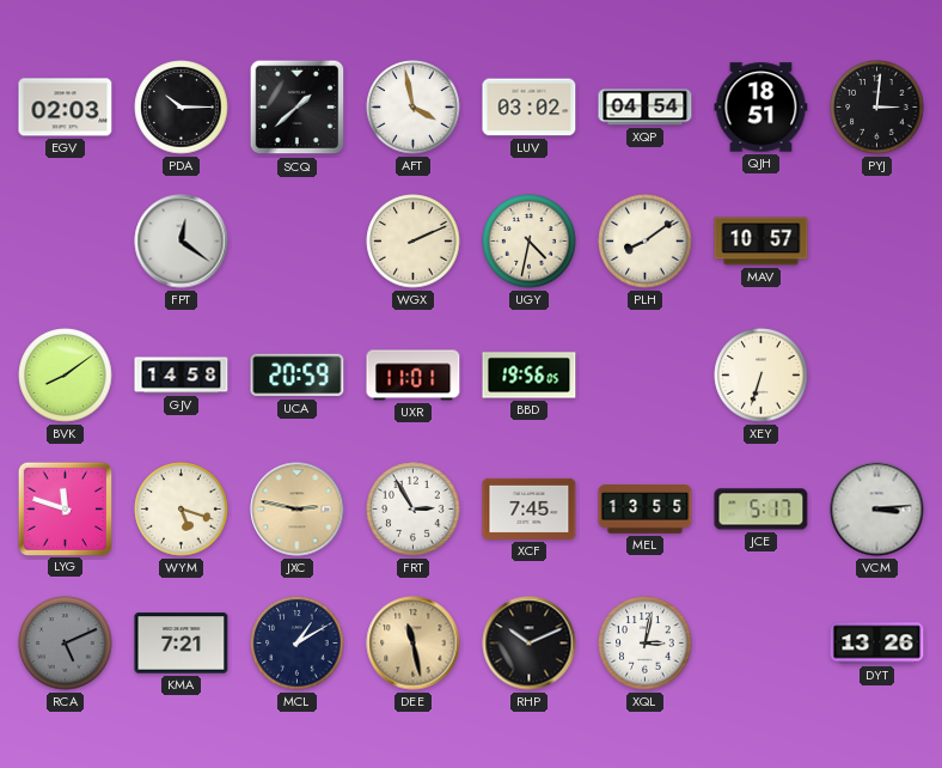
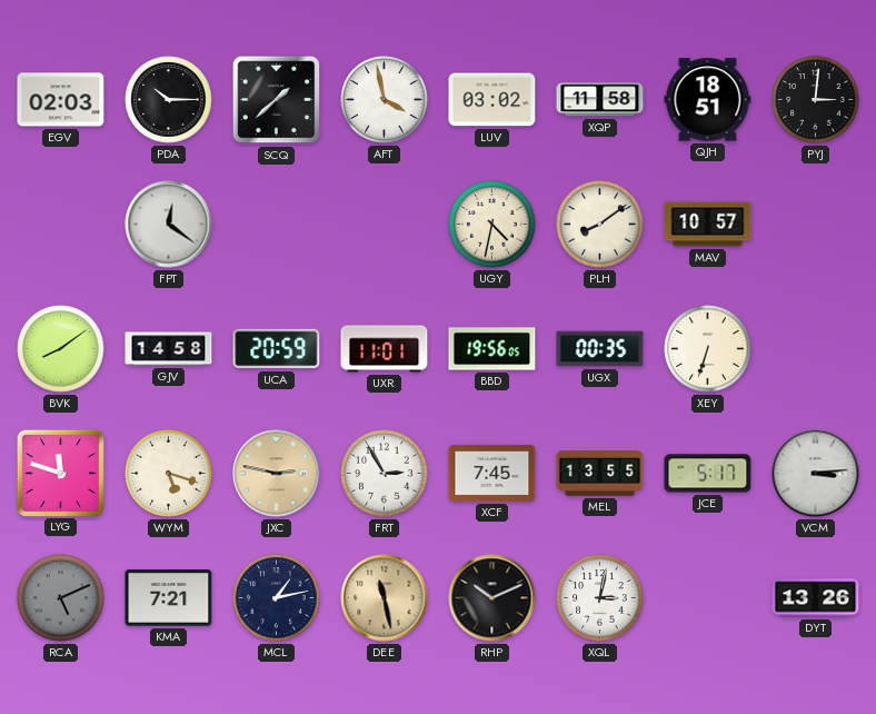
XQP: 04:54 -> 11:58
WGX: 2:11 -> none
UGX: none -> 00:35
MCL: 1:10 -> 1:13
